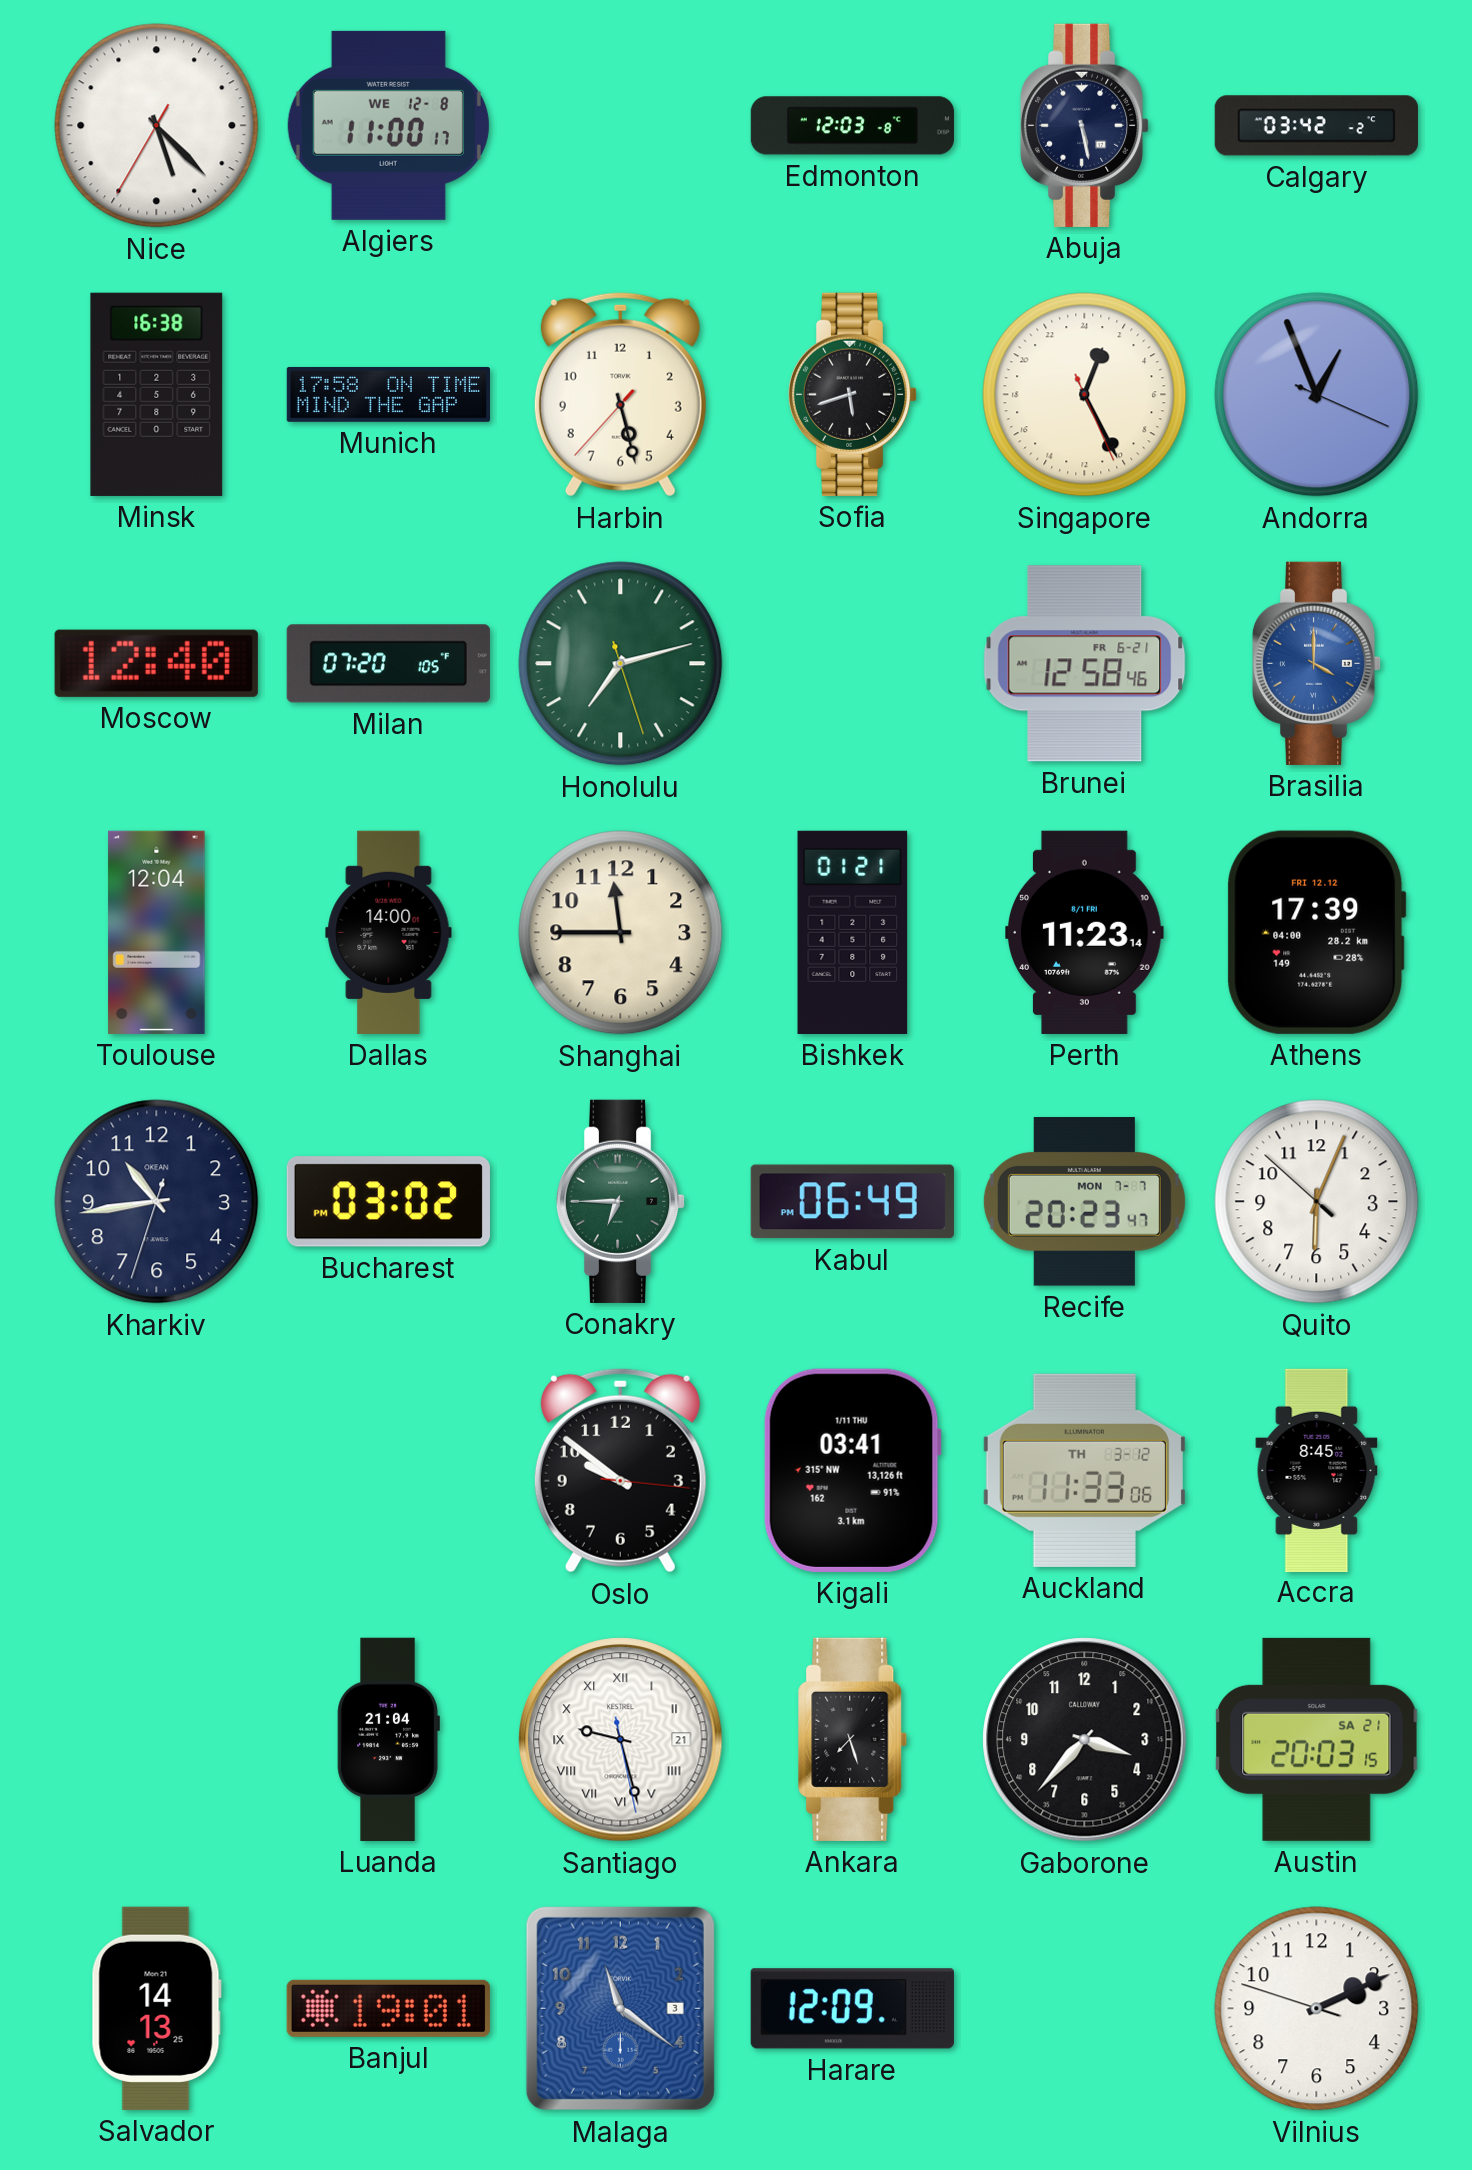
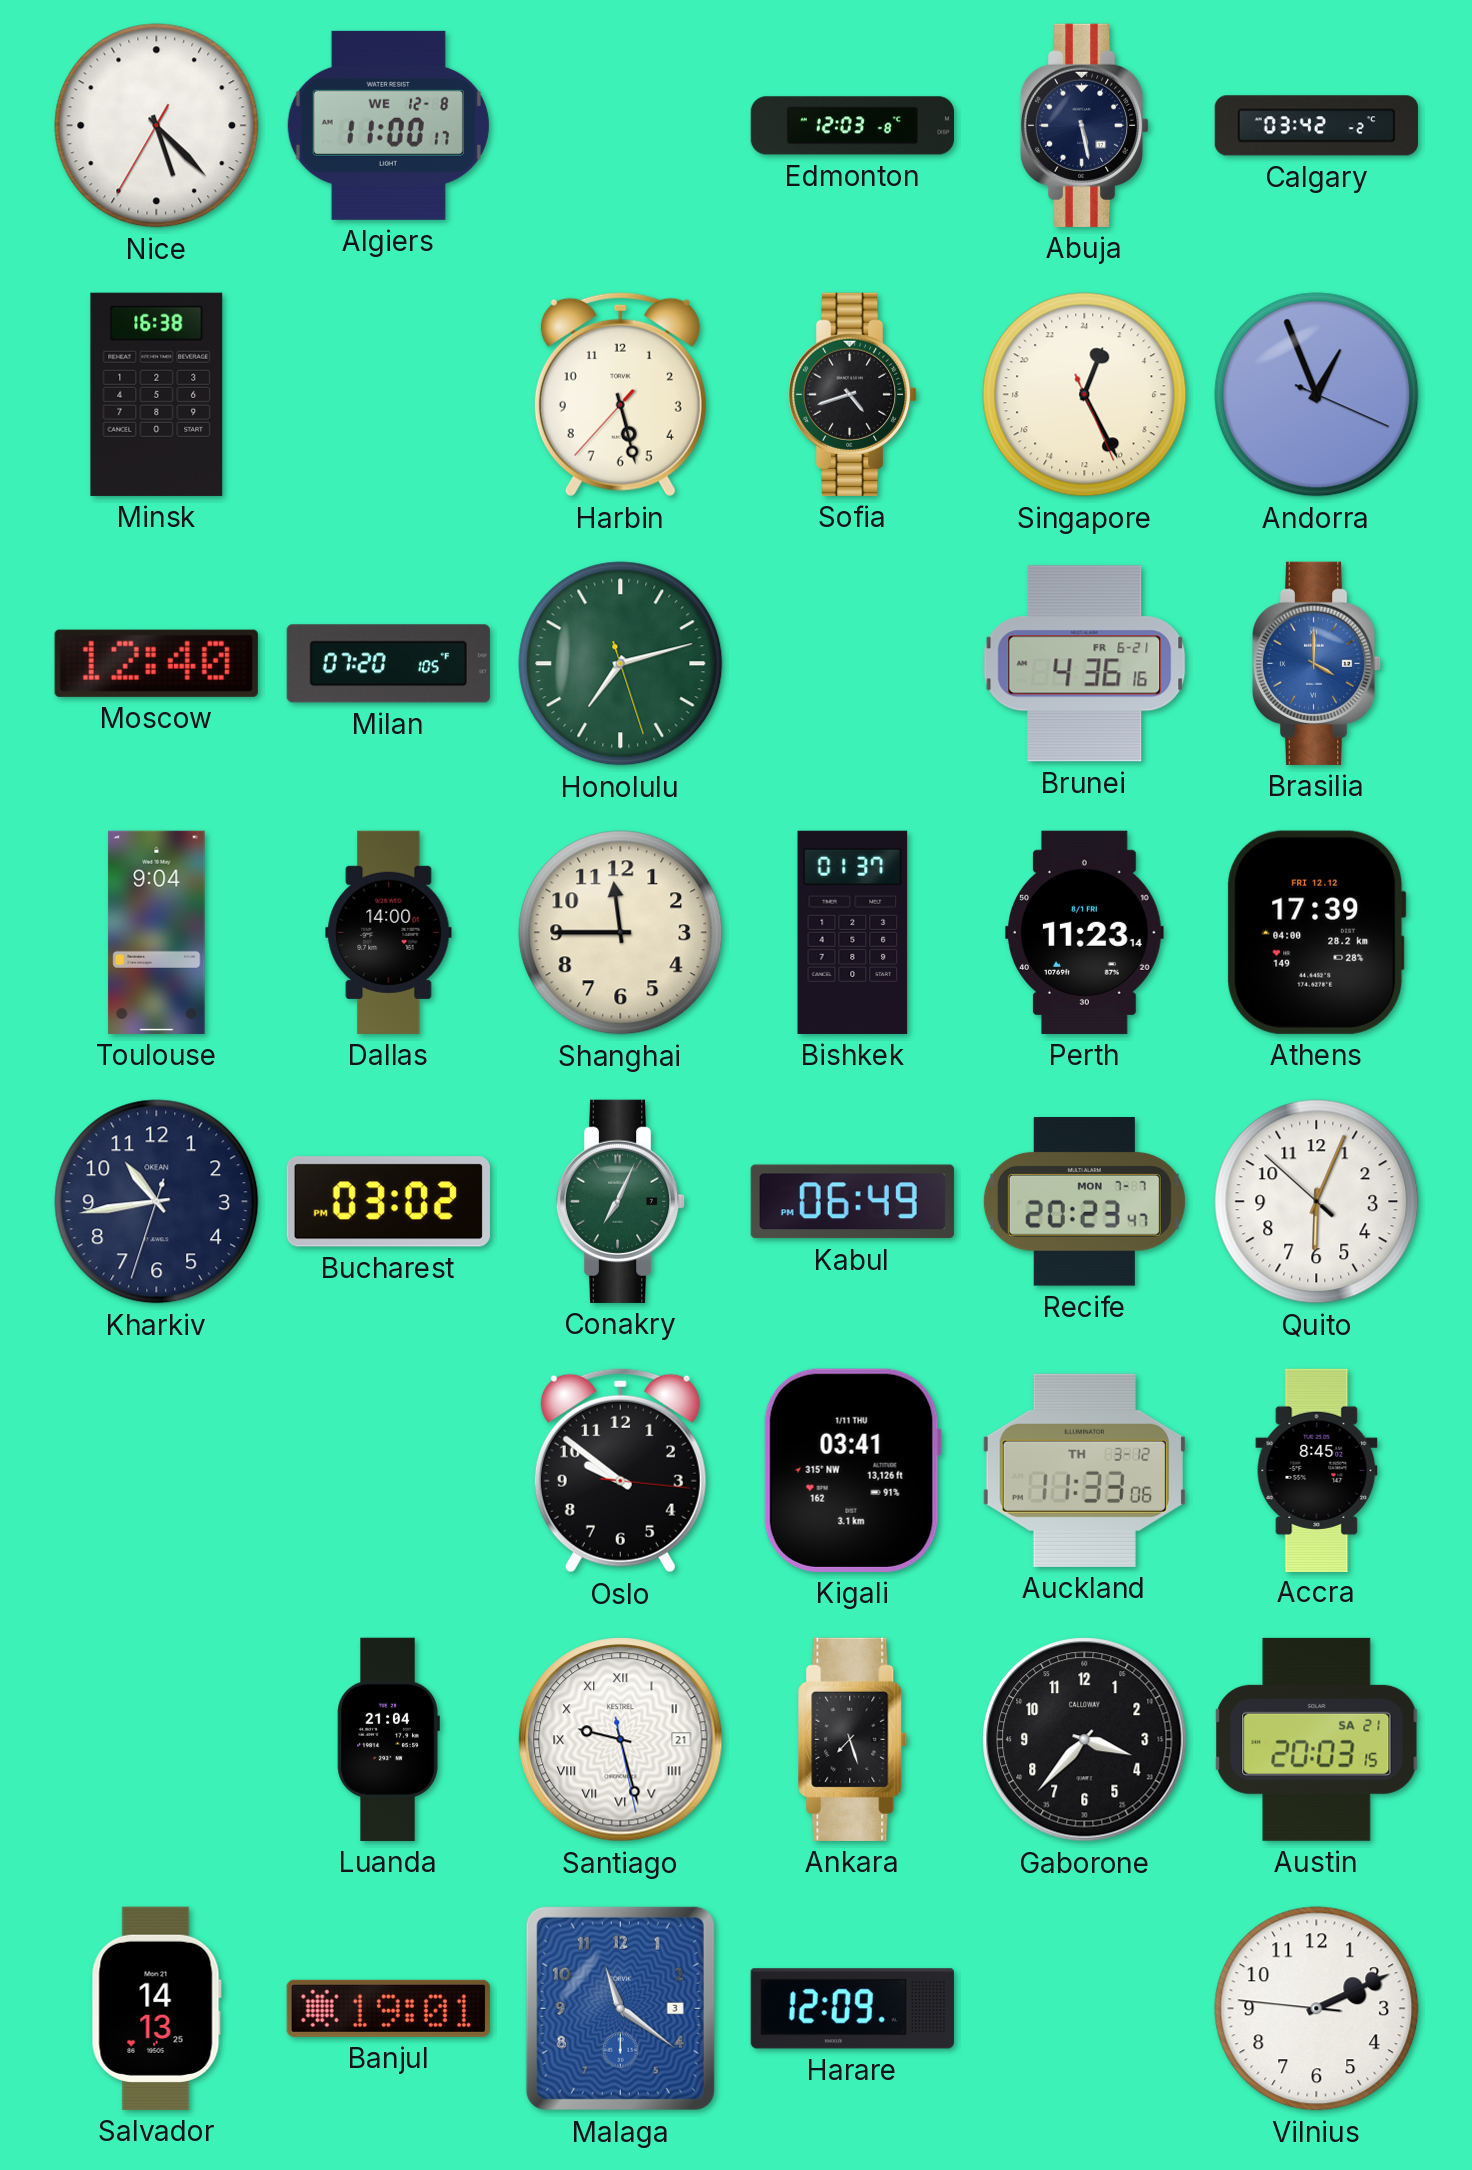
Munich: 17:58 -> none
Sofia: 5:42 -> 4:42
Brunei: 12:58 -> 4:36
Toulouse: 12:04 -> 9:04
Bishkek: 01:21 -> 01:37
Conakry: 6:45 -> 7:04
Vilnius: 2:10:48 -> 2:10:46
